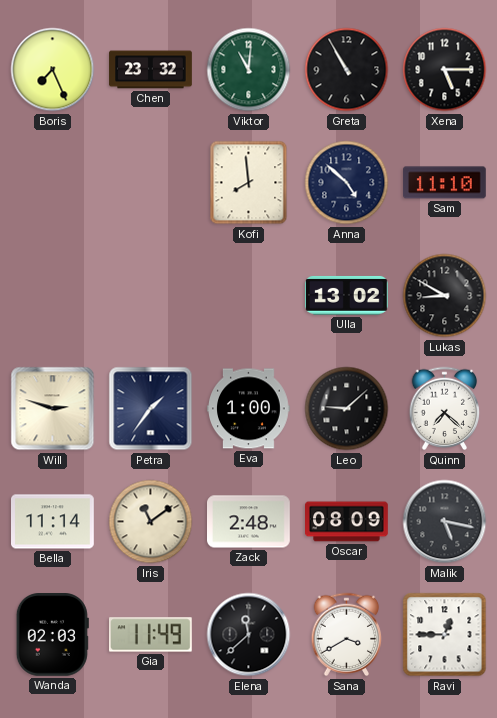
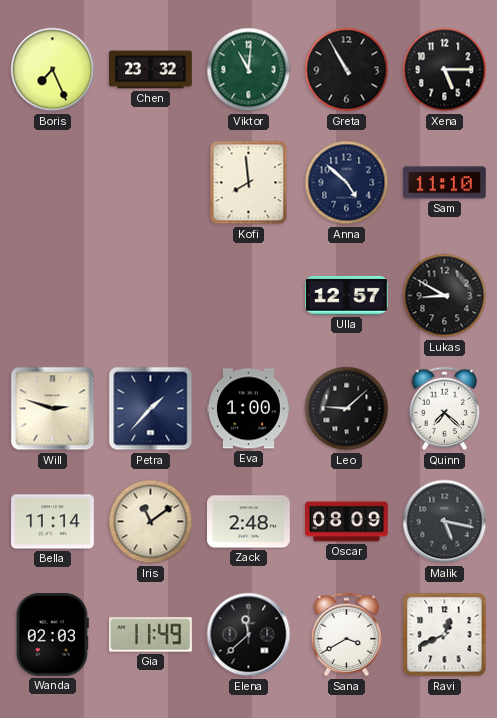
Ulla: 13:02 -> 12:57
Petra: 1:36 -> 1:37
Ravi: 12:45 -> 12:41
